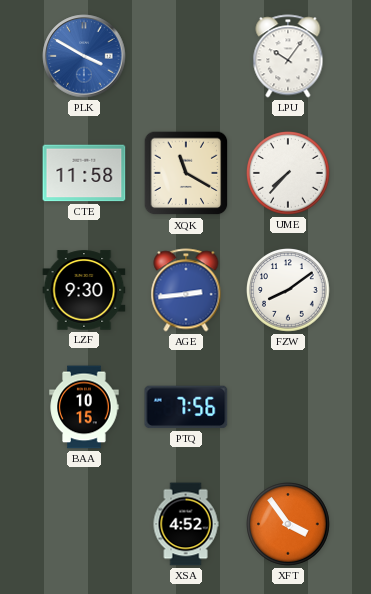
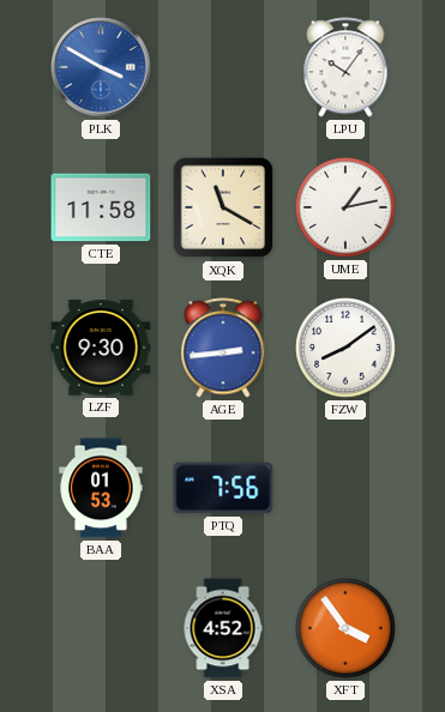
UME: 7:37 -> 1:13
BAA: 10:15 -> 01:53
